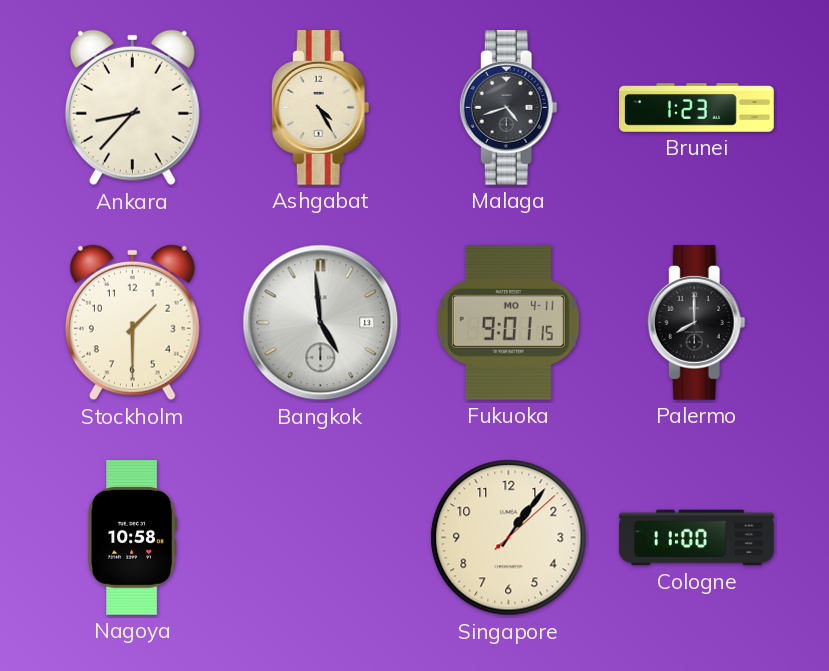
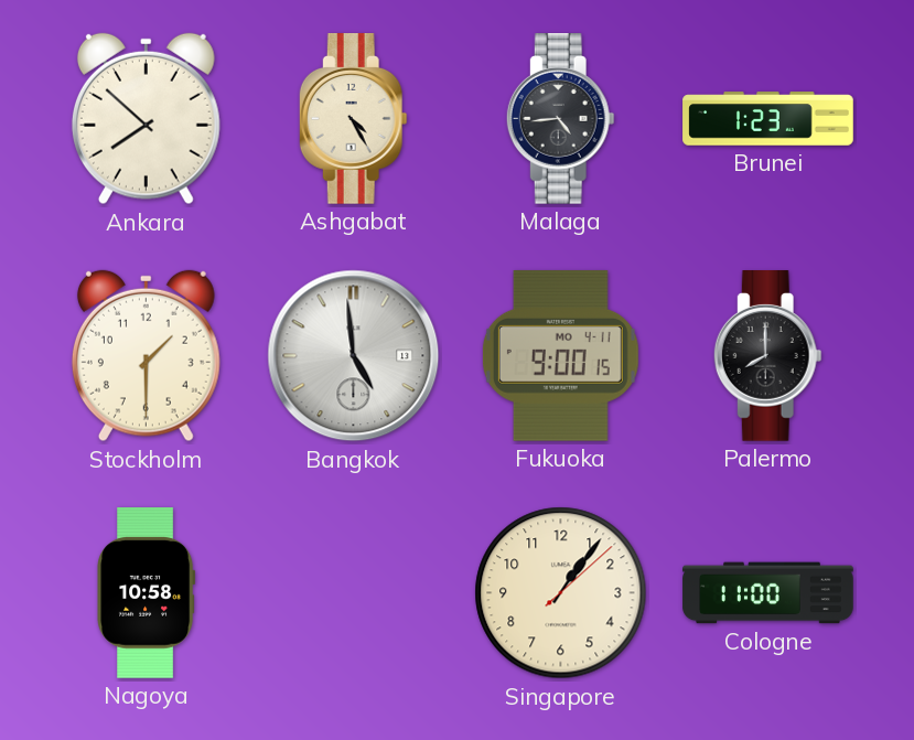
Ankara: 8:37 -> 7:52
Malaga: 4:42 -> 4:44
Fukuoka: 9:01 -> 9:00
